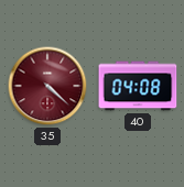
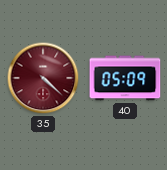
40: 04:08 -> 05:09
